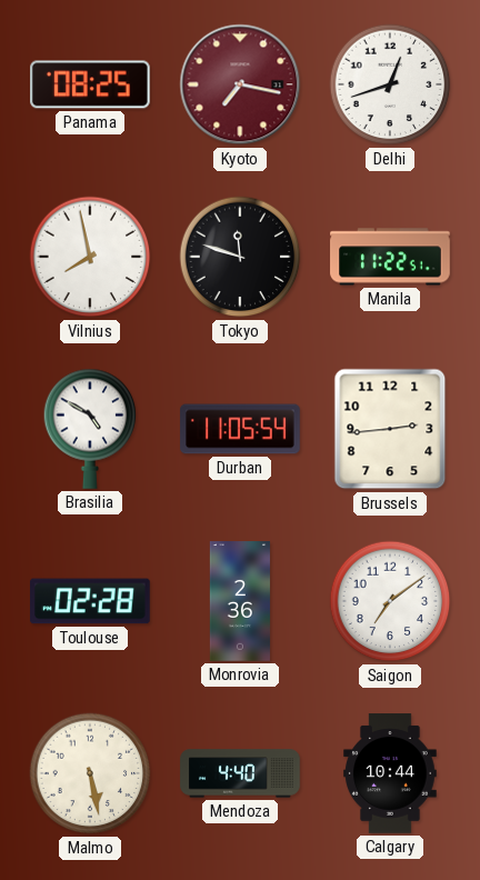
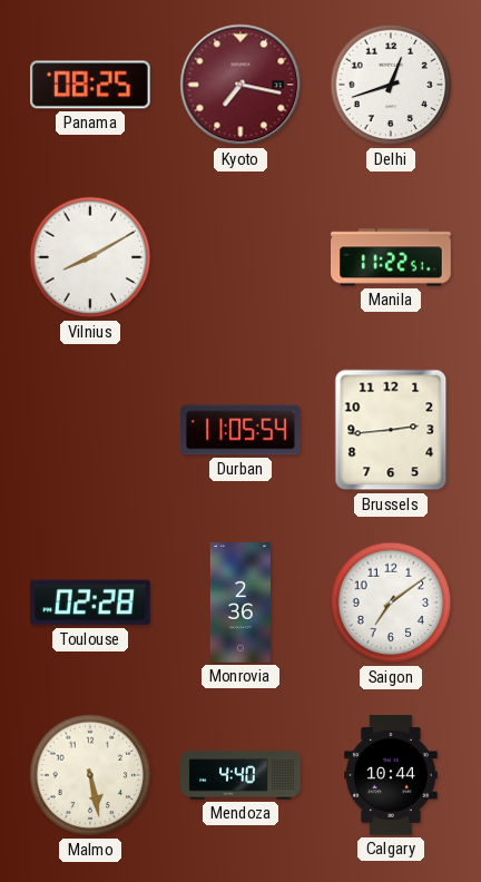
Vilnius: 7:58 -> 8:10
Tokyo: 11:48 -> none
Brasilia: 4:50 -> none
